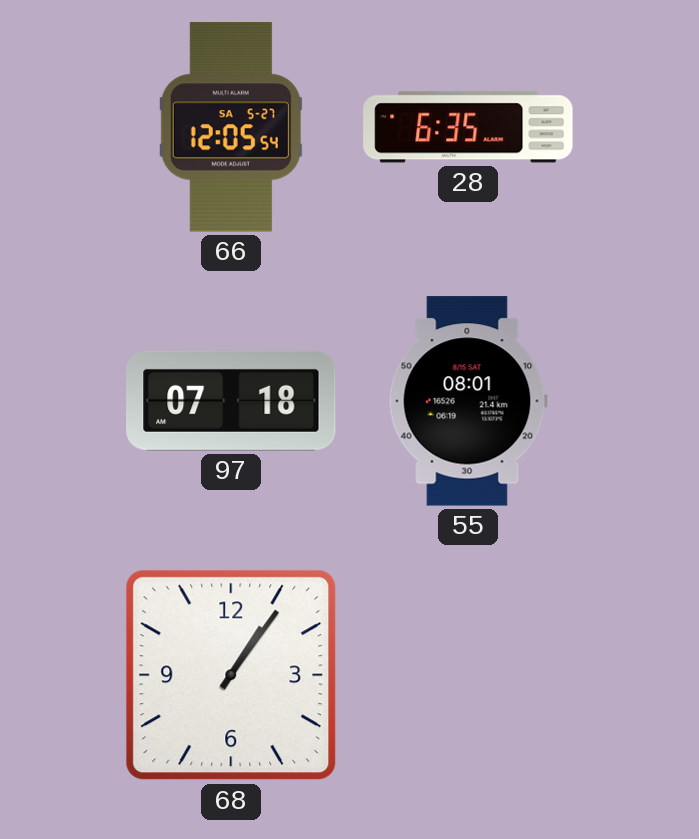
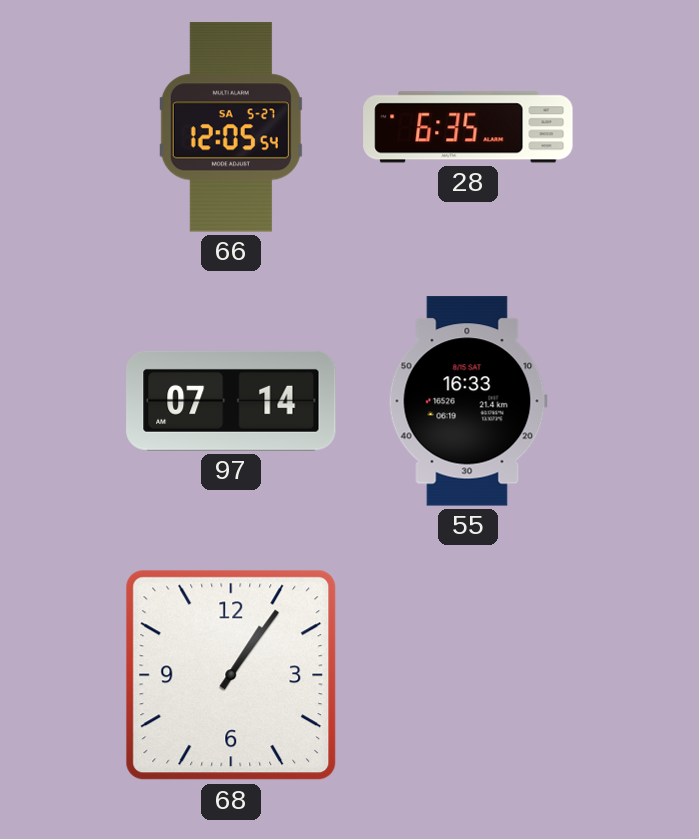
97: 07:18 -> 07:14
55: 08:01 -> 16:33
